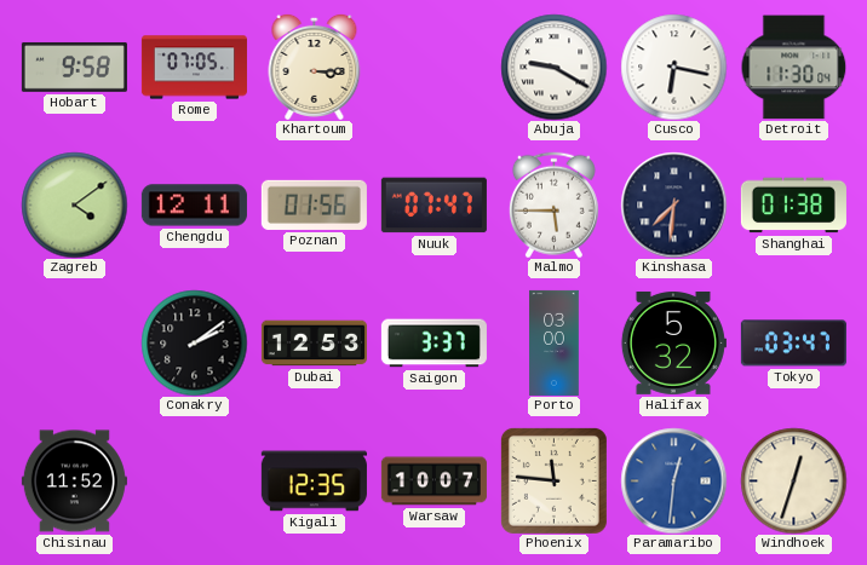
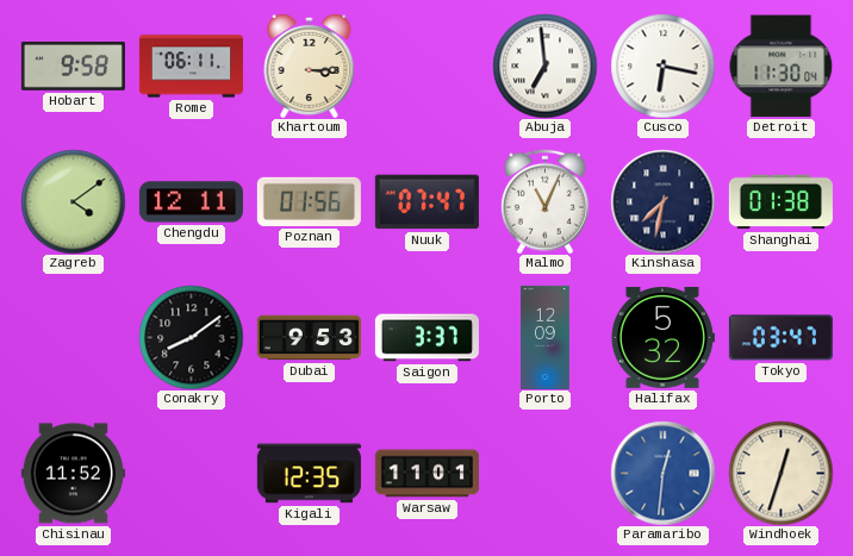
Rome: 07:05 -> 06:11
Abuja: 9:20 -> 6:59
Malmo: 5:45 -> 11:04
Kinshasa: 7:31 -> 7:32
Conakry: 2:09 -> 8:09
Dubai: 12:53 -> 9:53
Porto: 03:00 -> 12:09
Warsaw: 10:07 -> 11:01
Phoenix: 11:46 -> none
